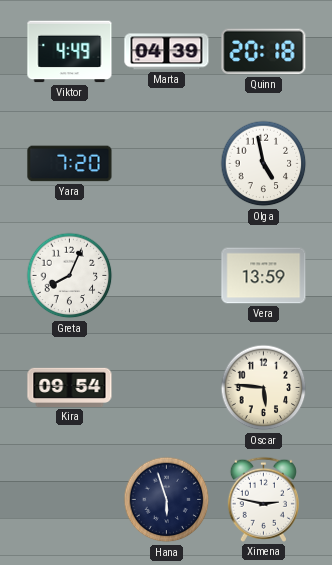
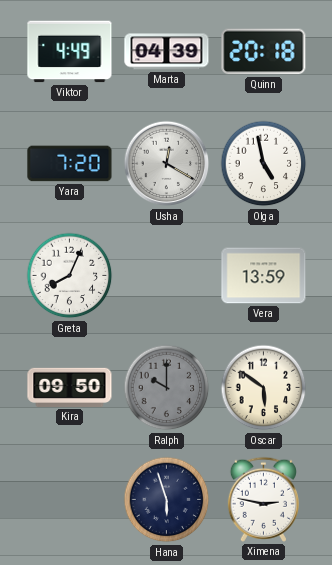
Usha: none -> 12:20
Kira: 09:54 -> 09:50
Ralph: none -> 10:00
Oscar: 5:46 -> 5:51
